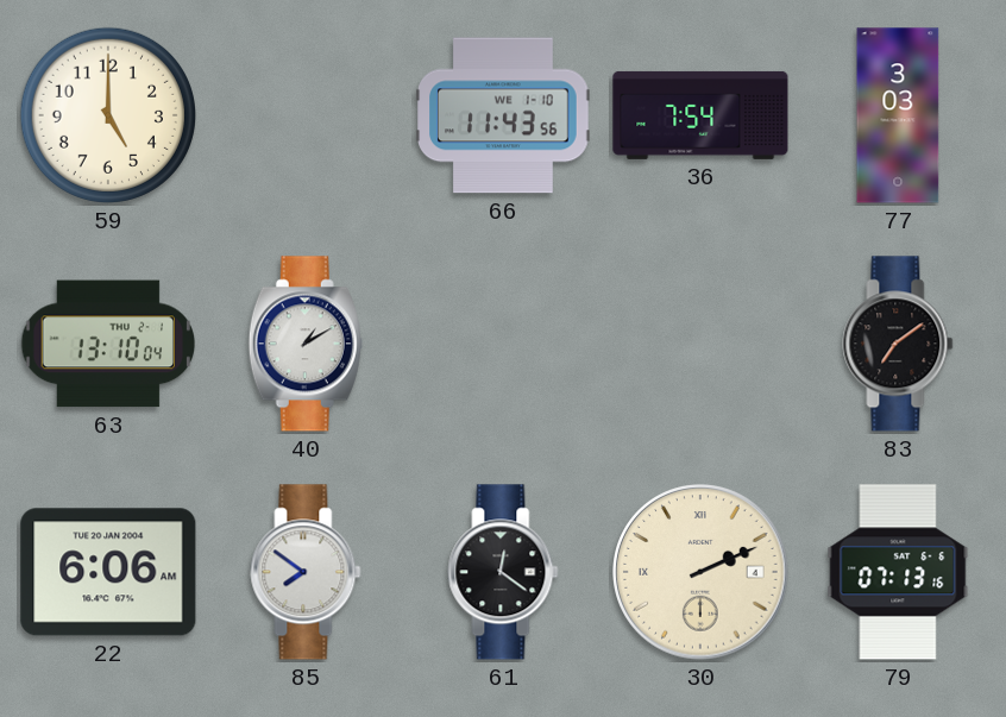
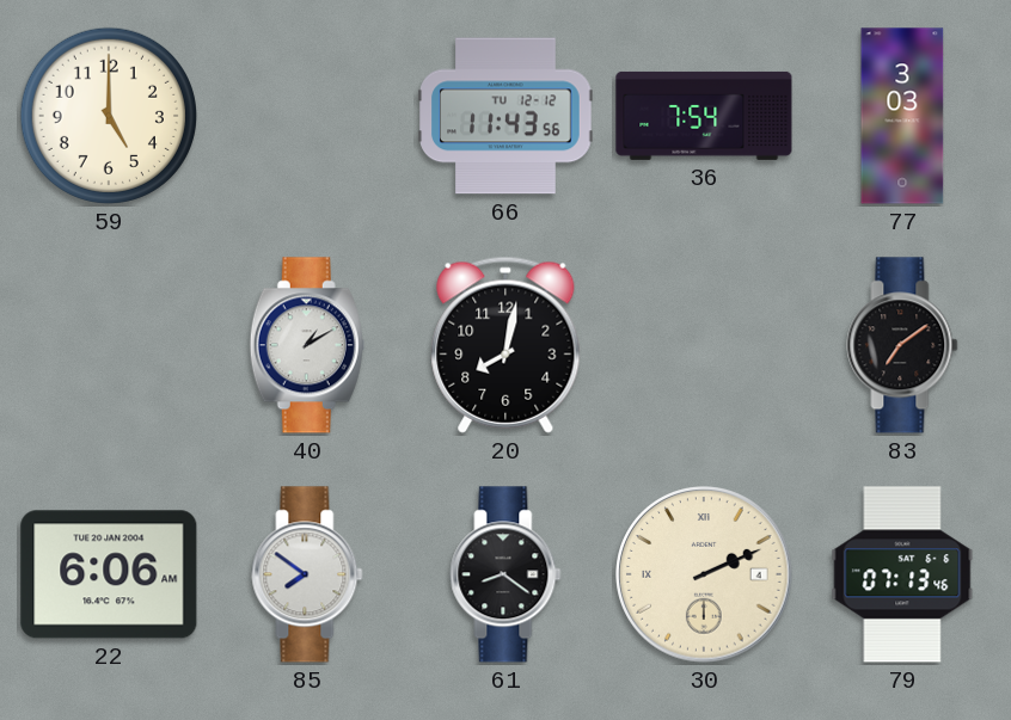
66 date: WE 1-10 -> TU 12-12
63: 13:10 -> none
20: none -> 8:02
61: 12:21 -> 8:21
79: 07:13:16 -> 07:13:46
